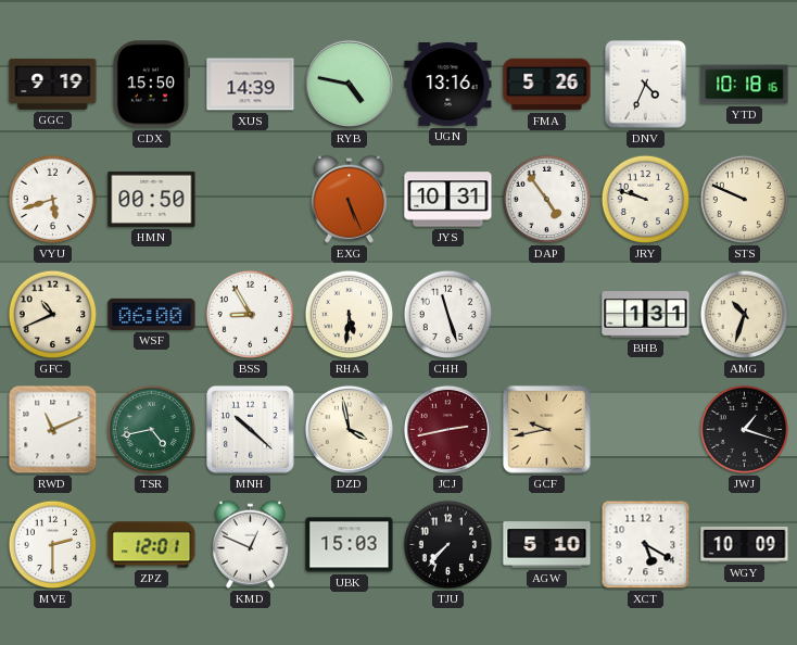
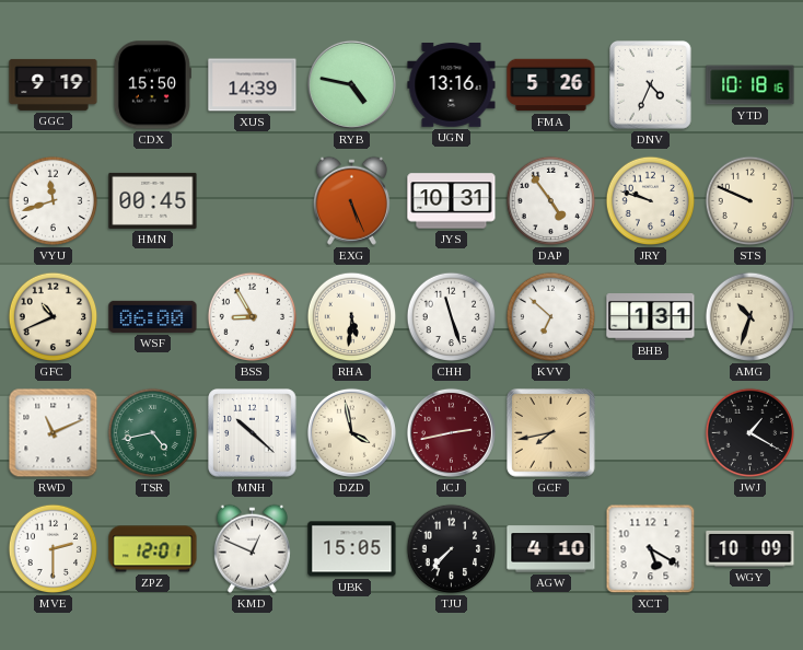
VYU: 5:42 -> 11:42
HMN: 00:50 -> 00:45
KVV: none -> 6:52
GCF: 9:43 -> 7:43
JWJ: 1:18 -> 1:20
UBK: 15:03 -> 15:05
AGW: 5:10 -> 4:10
